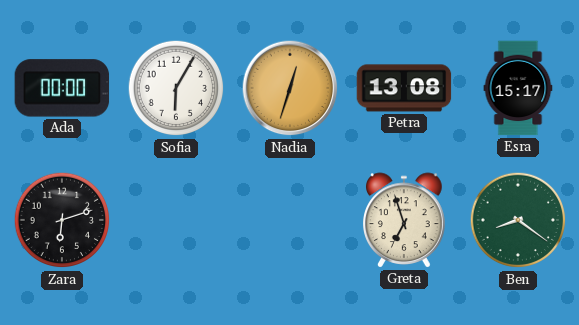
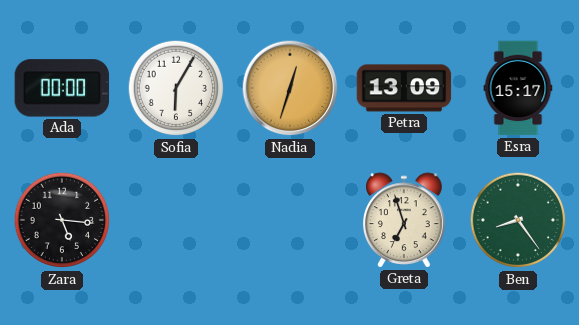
Petra: 13:08 -> 13:09
Zara: 6:12 -> 5:16
Ben: 8:21 -> 8:24
